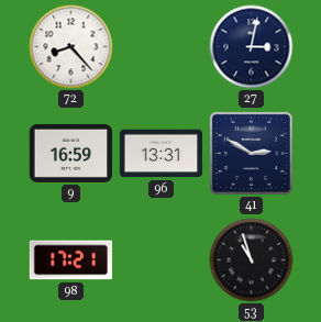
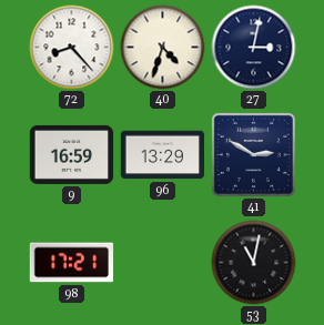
40: none -> 4:33
96: 13:31 -> 13:29
53: 10:57 -> 11:02
